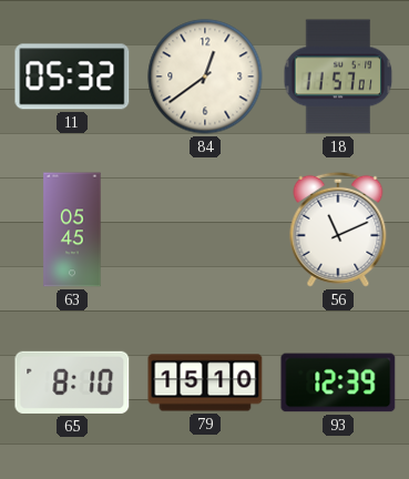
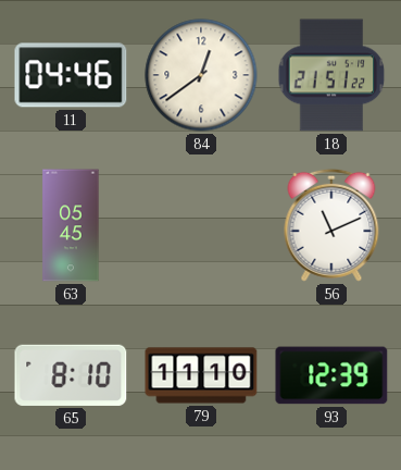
11: 05:32 -> 04:46
18: 11:57 -> 21:51
79: 15:10 -> 11:10
